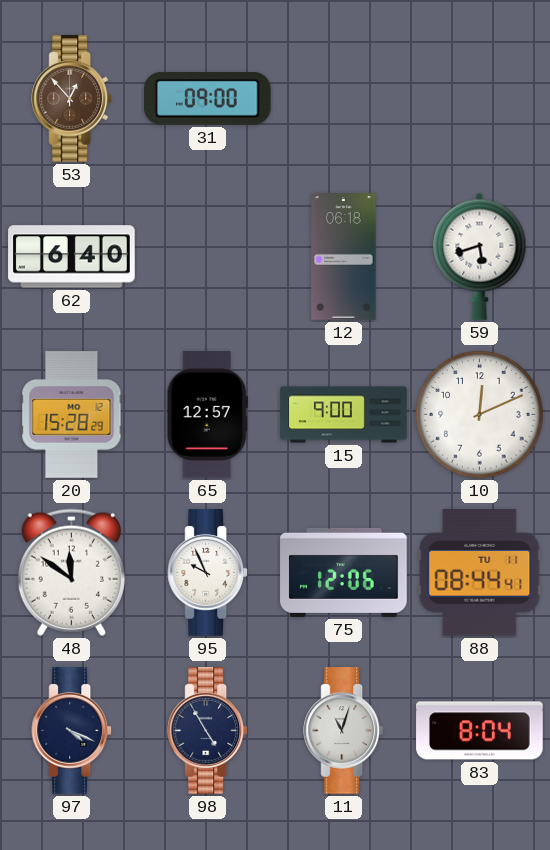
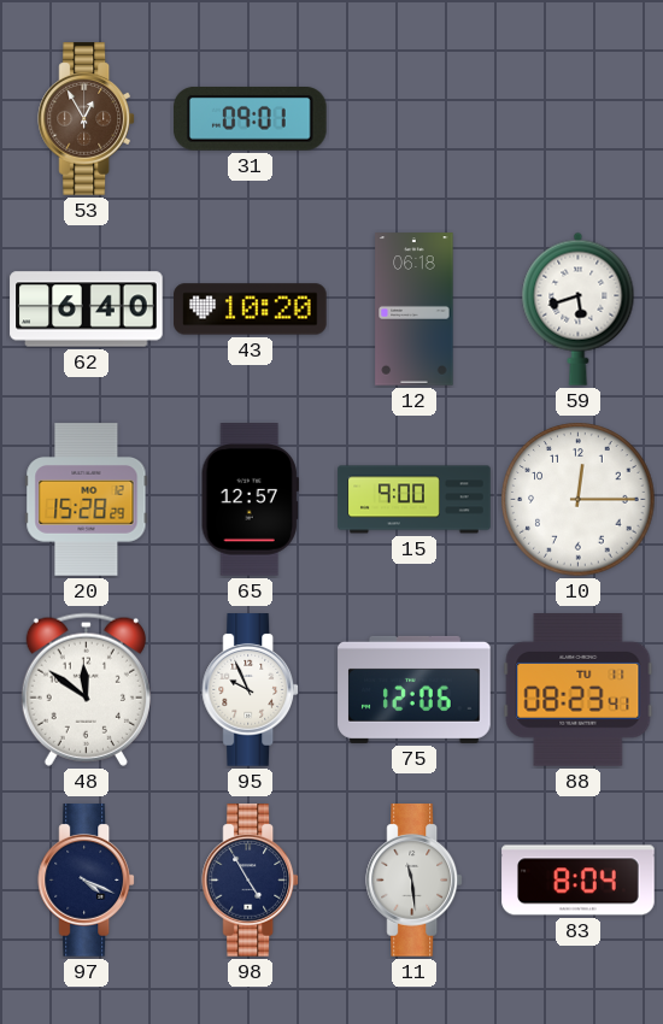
53: 12:53 -> 12:55
31: 09:00 -> 09:01
43: none -> 10:20
10: 12:11 -> 12:15
88: 08:44 -> 08:23
11: 11:03 -> 11:29
